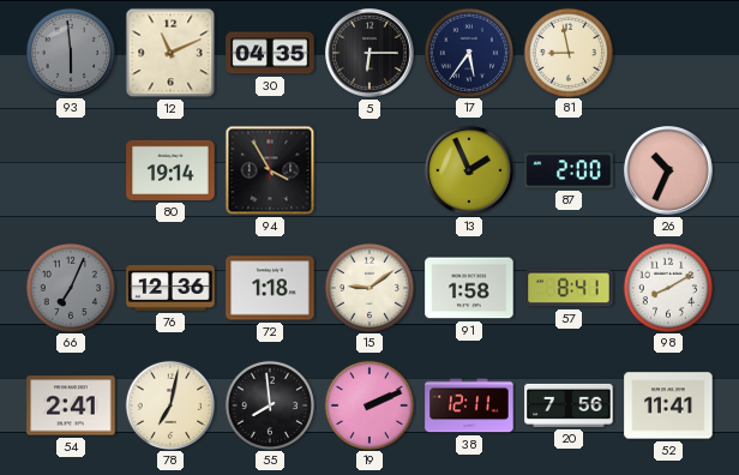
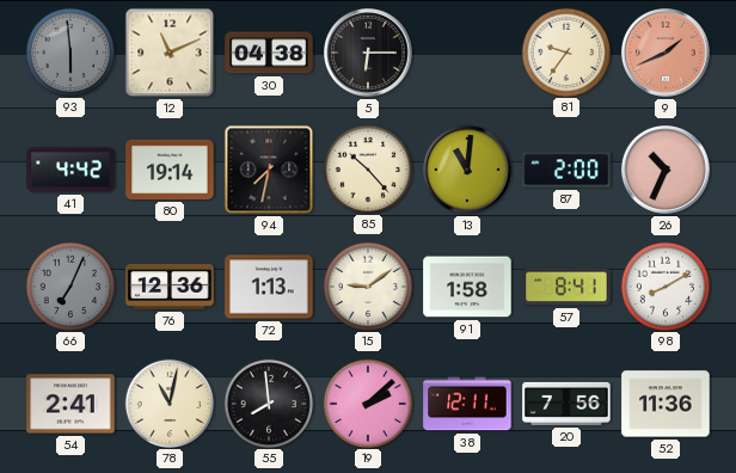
30: 04:35 -> 04:38
17: 5:36 -> none
81: 8:58 -> 9:36
9: none -> 1:41
41: none -> 4:42
94: 3:55 -> 7:32
85: none -> 10:23
13: 1:56 -> 11:01
72: 1:18 -> 1:13
78: 7:02 -> 11:02
19: 2:11 -> 2:08
52: 11:41 -> 11:36
